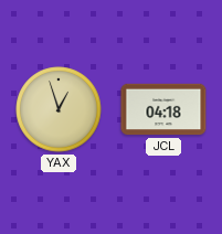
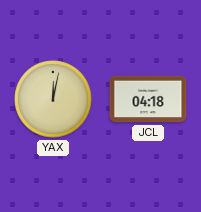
YAX: 12:57 -> 12:02
